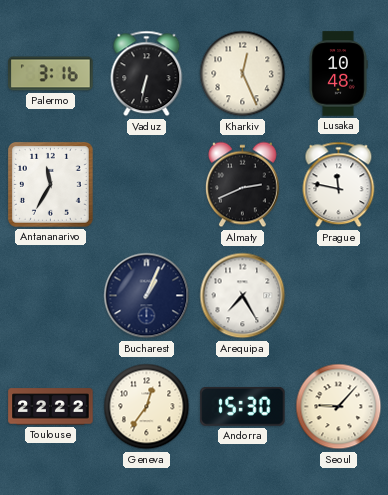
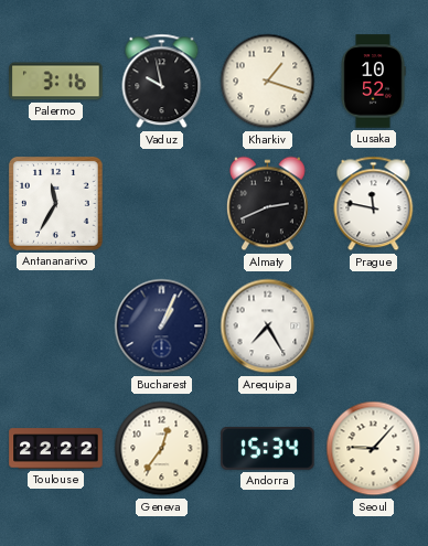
Vaduz: 6:32 -> 9:58
Kharkiv: 12:26 -> 1:18
Lusaka: 10:48 -> 10:52
Andorra: 15:30 -> 15:34
